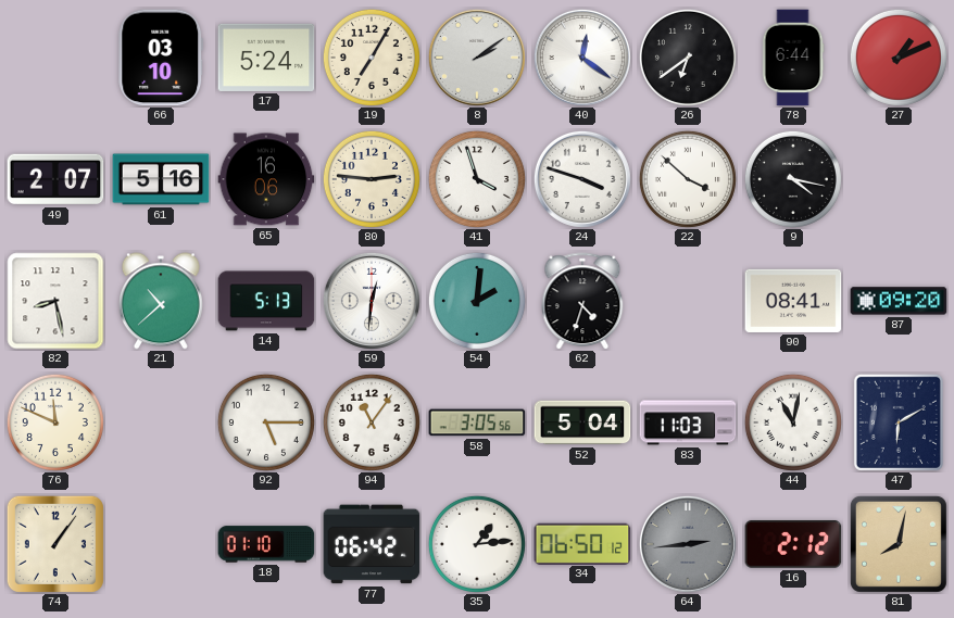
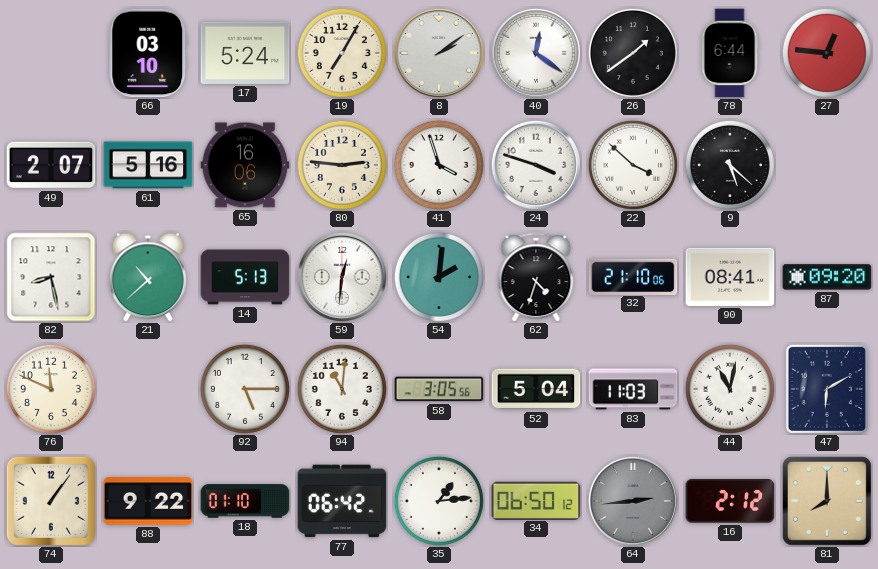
26: 6:39 -> 1:39
27: 1:11 -> 12:46
9: 4:17 -> 5:22
32: none -> 21:10
94: 11:06 -> 11:01
88: none -> 9:22
81: 8:02 -> 8:00
